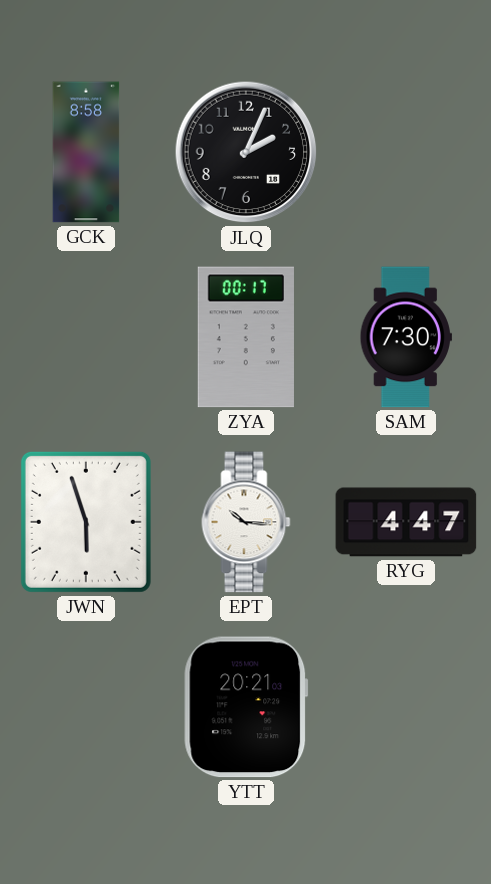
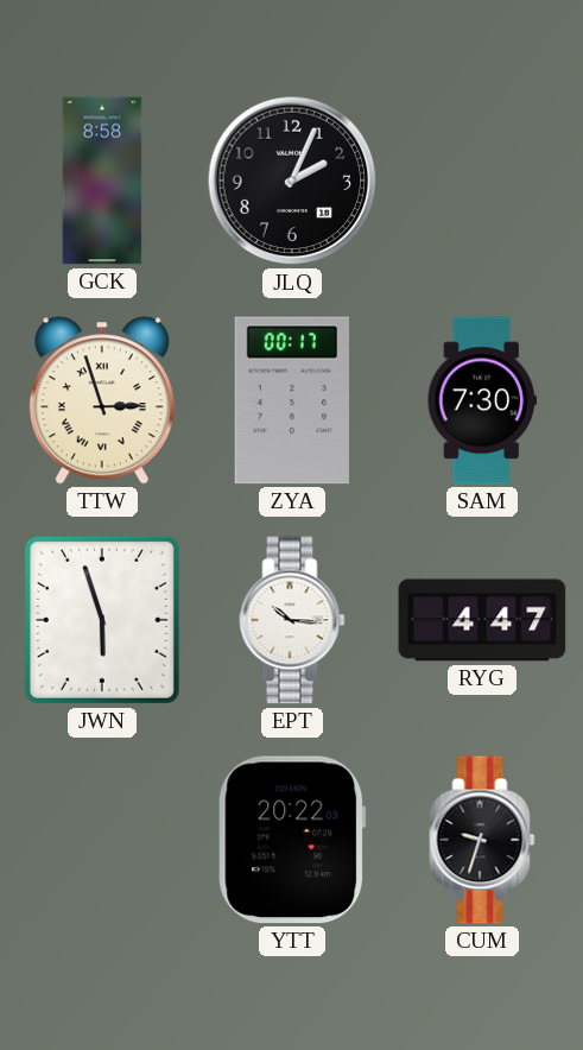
TTW: none -> 2:57
YTT: 20:21 -> 20:22
CUM: none -> 9:33
